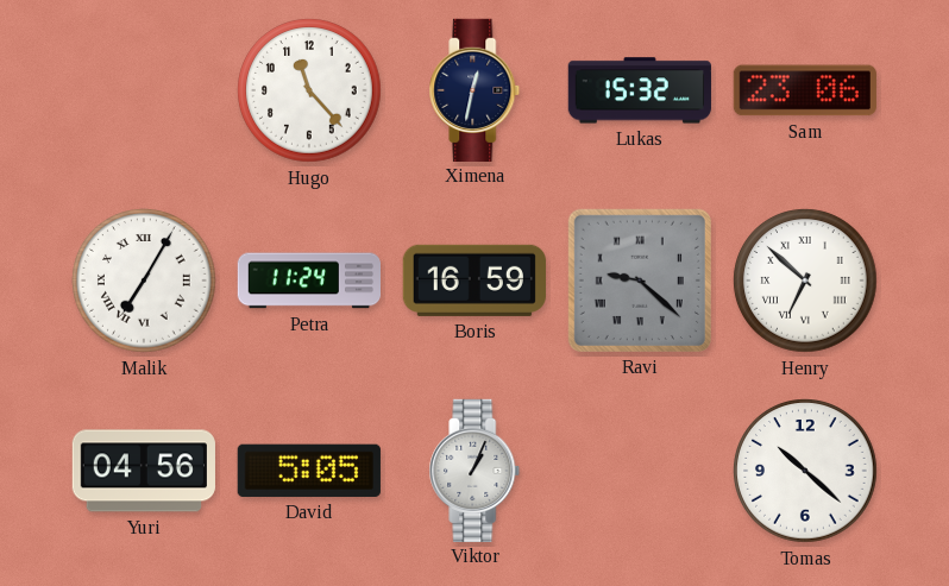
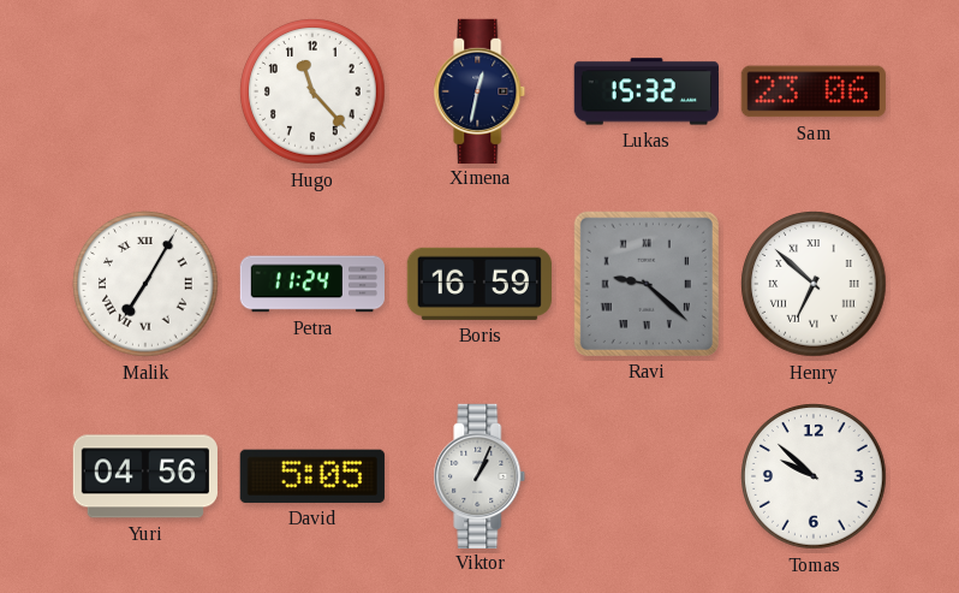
Tomas: 10:22 -> 9:52
